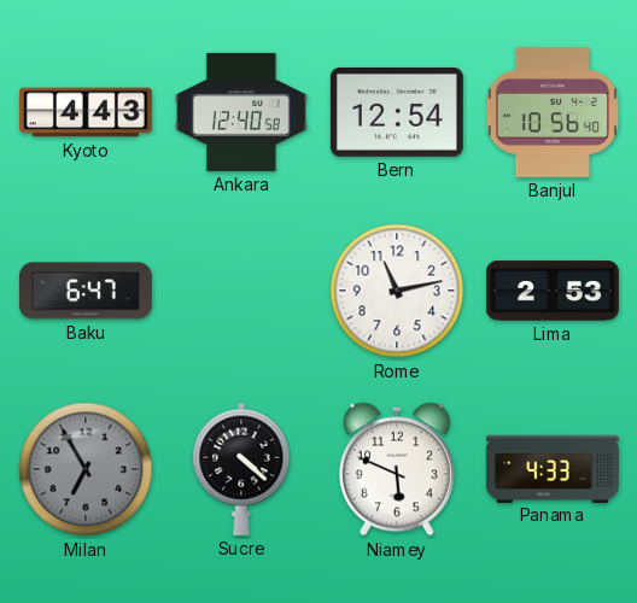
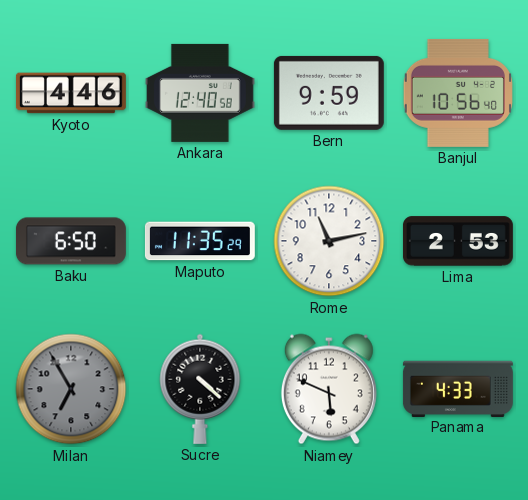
Kyoto: 4:43 -> 4:46
Bern: 12:54 -> 9:59
Baku: 6:47 -> 6:50
Maputo: none -> 11:35
